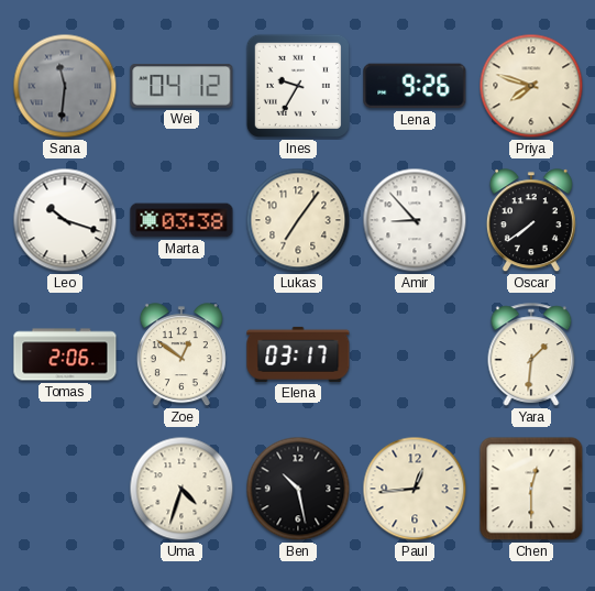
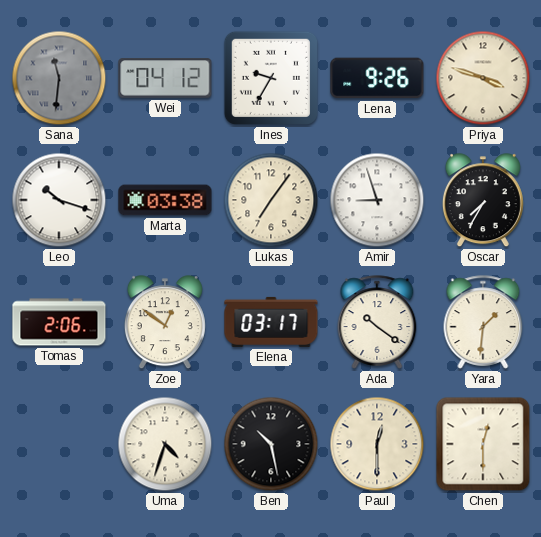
Priya: 7:48 -> 3:48
Amir: 8:53 -> 8:57
Oscar: 7:39 -> 7:35
Ada: none -> 10:21
Paul: 12:44 -> 12:30
